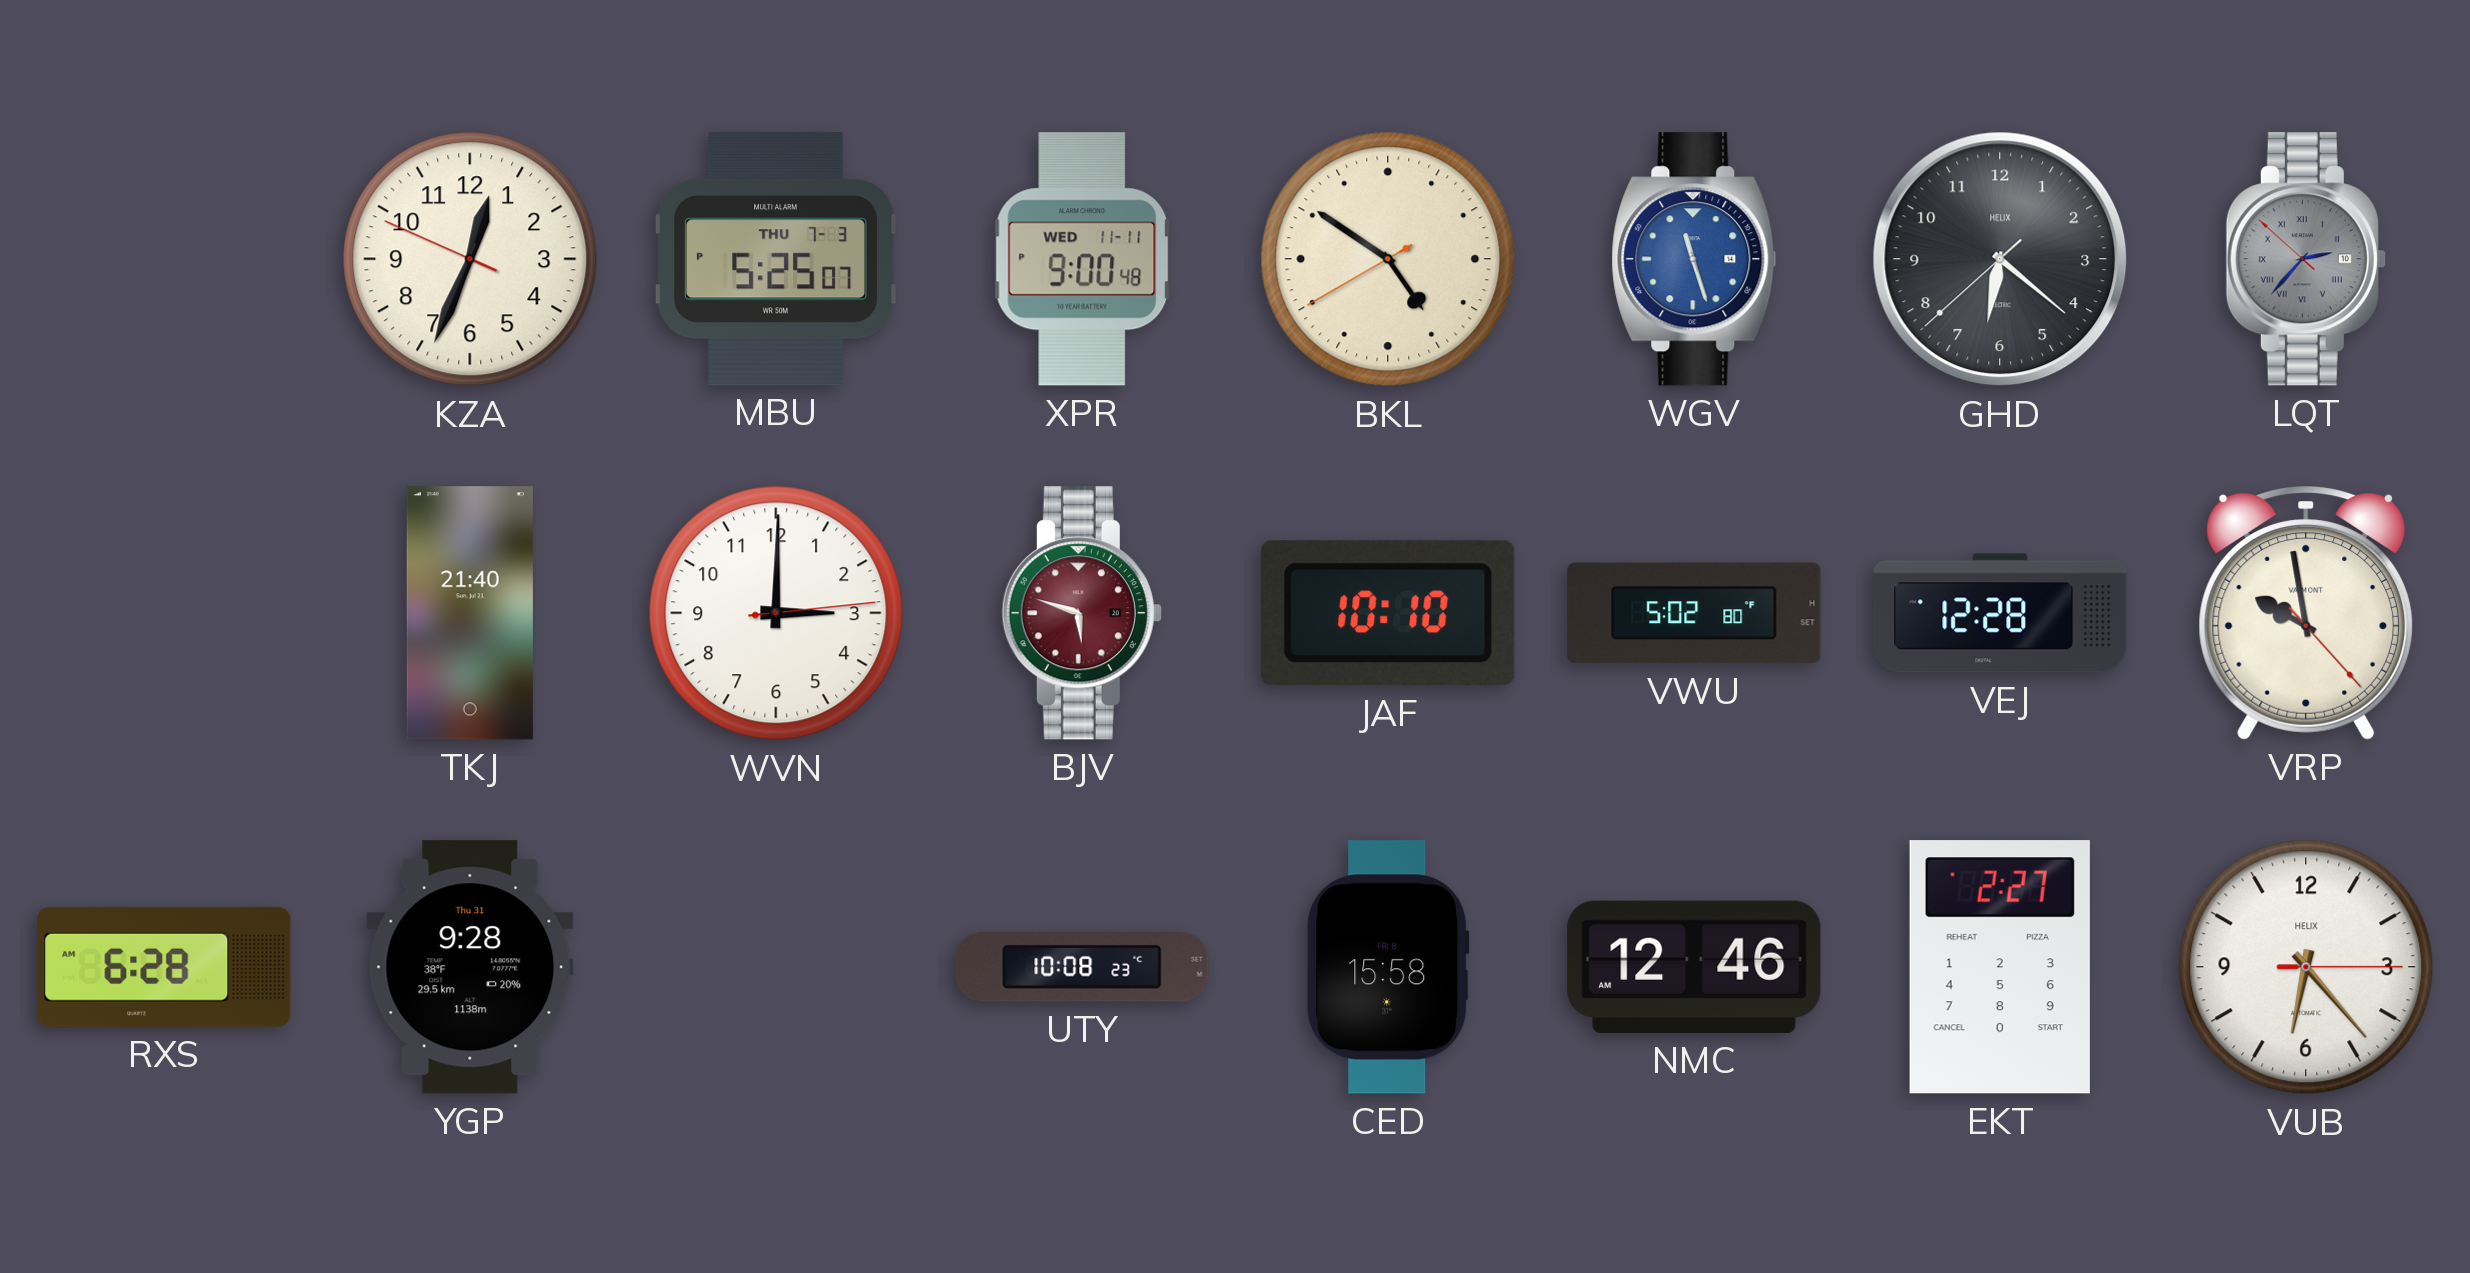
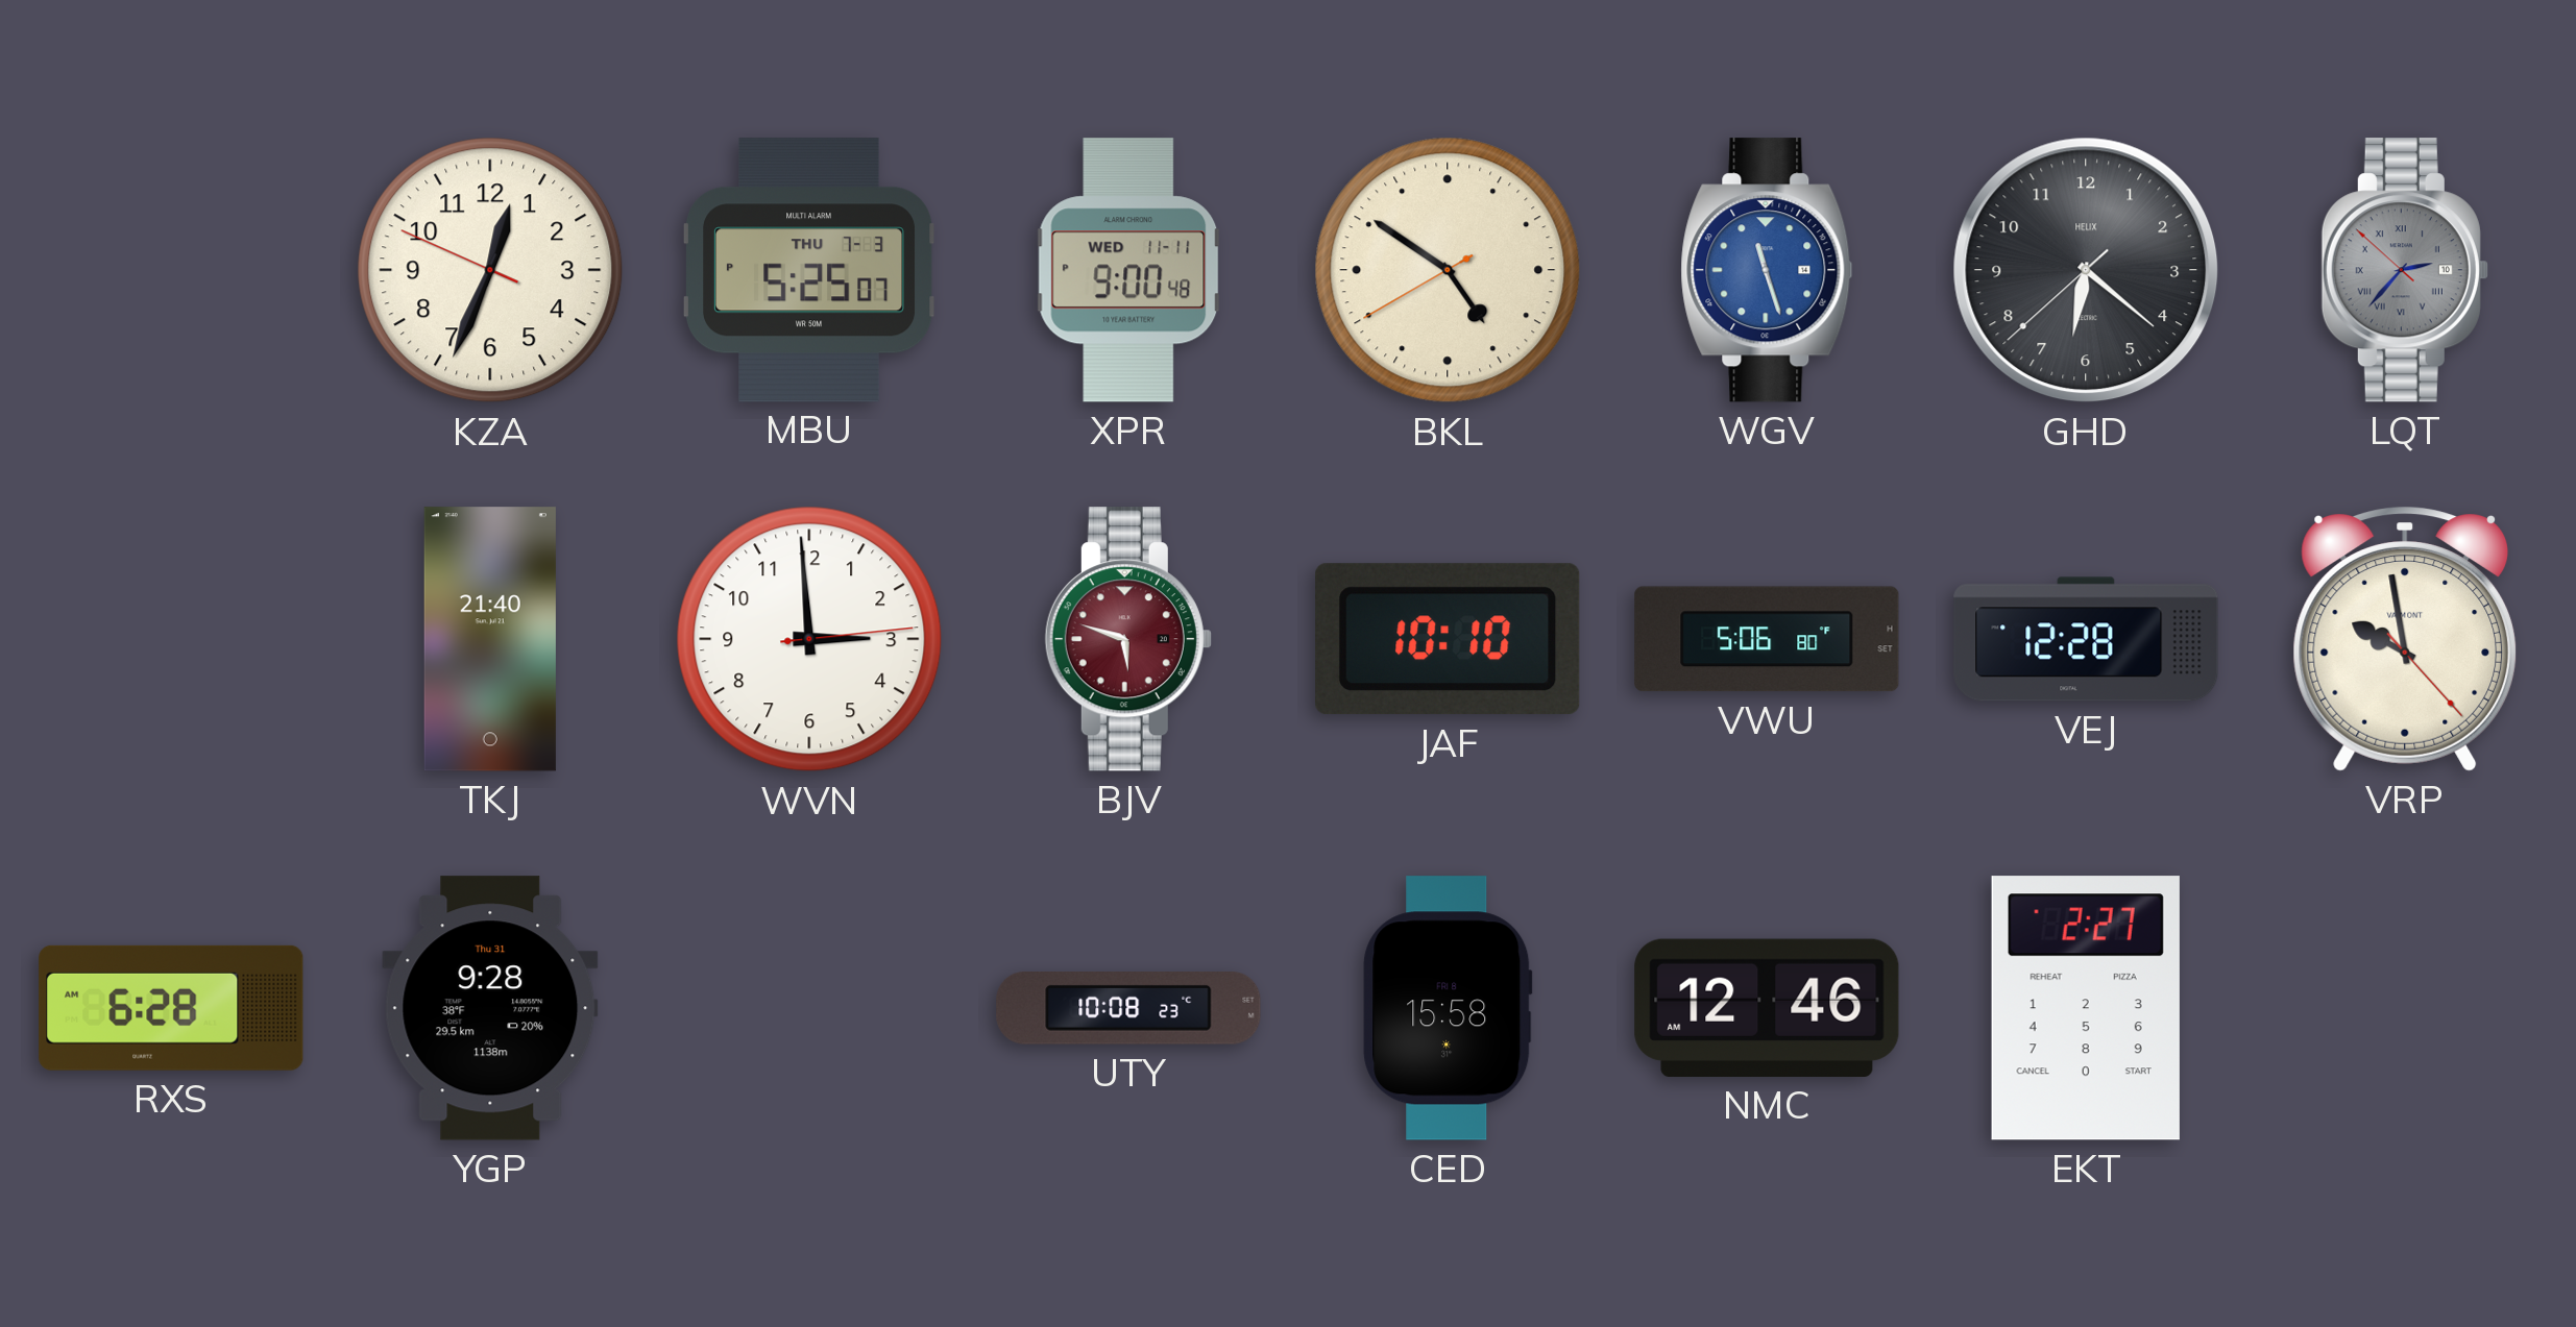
WVN: 3:00 -> 2:59
VWU: 5:02 -> 5:06
VUB: 6:23 -> none
